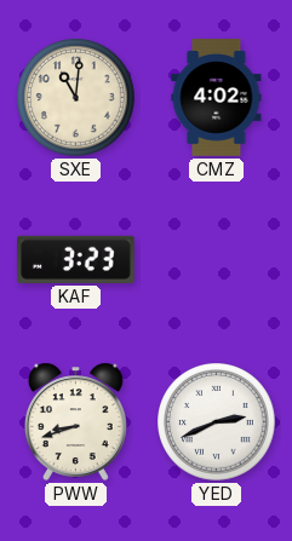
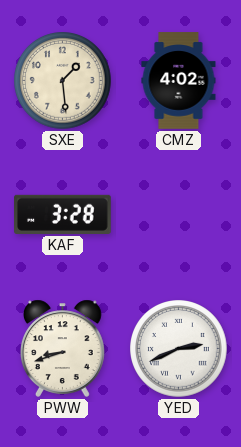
SXE: 11:01 -> 1:29
KAF: 3:23 -> 3:28
